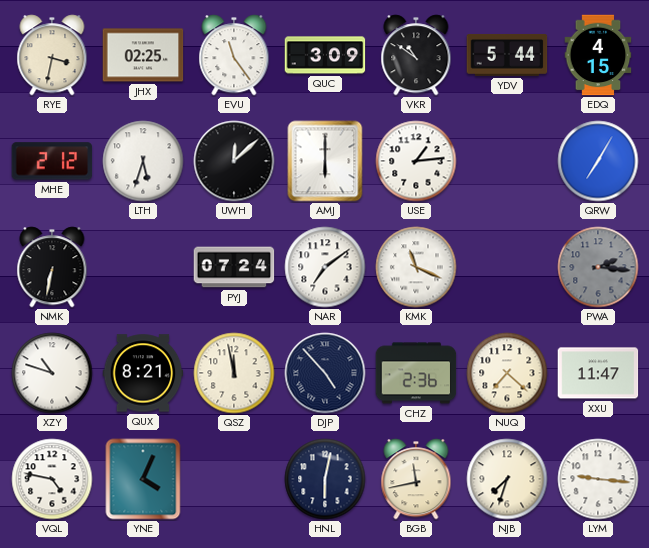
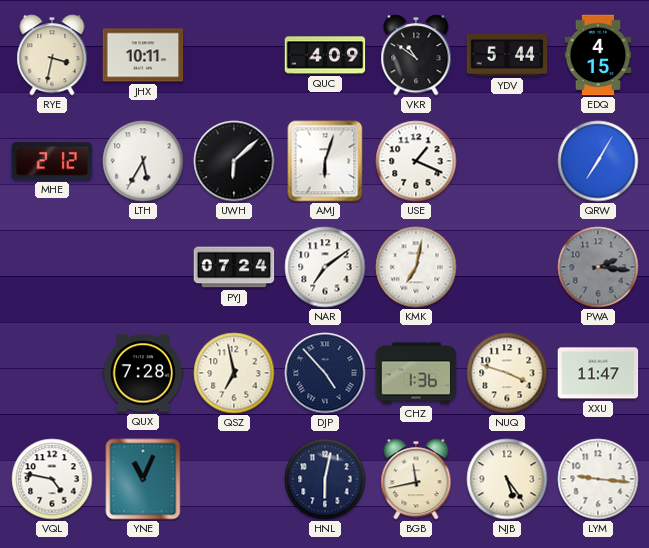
JHX: 02:25 -> 10:11
EVU: 11:24 -> none
QUC: 3:09 -> 4:09
LTH: 5:33 -> 5:35
UWH: 12:08 -> 6:08
AMJ: 6:00 -> 6:03
USE: 1:14 -> 1:19
NMK: 6:32 -> none
KMK: 11:19 -> 7:02
XZY: 10:48 -> none
QUX: 8:21 -> 7:28
QSZ: 11:58 -> 6:58
CHZ: 2:36 -> 1:36
NUQ: 7:22 -> 3:48
YNE: 4:04 -> 11:04
NJB: 7:33 -> 5:24
